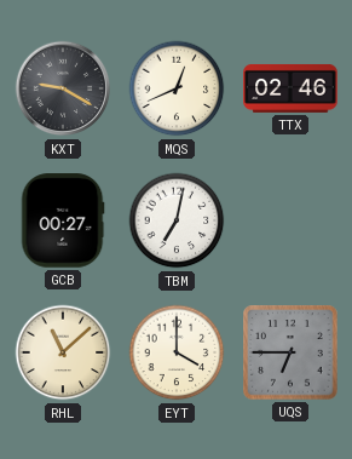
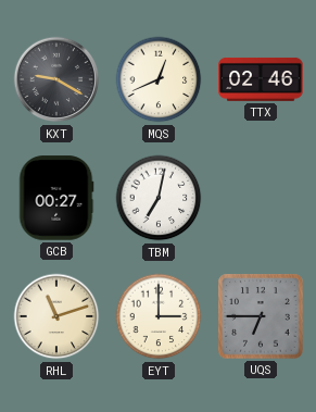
RHL: 11:08 -> 11:12
EYT: 4:00 -> 3:00
